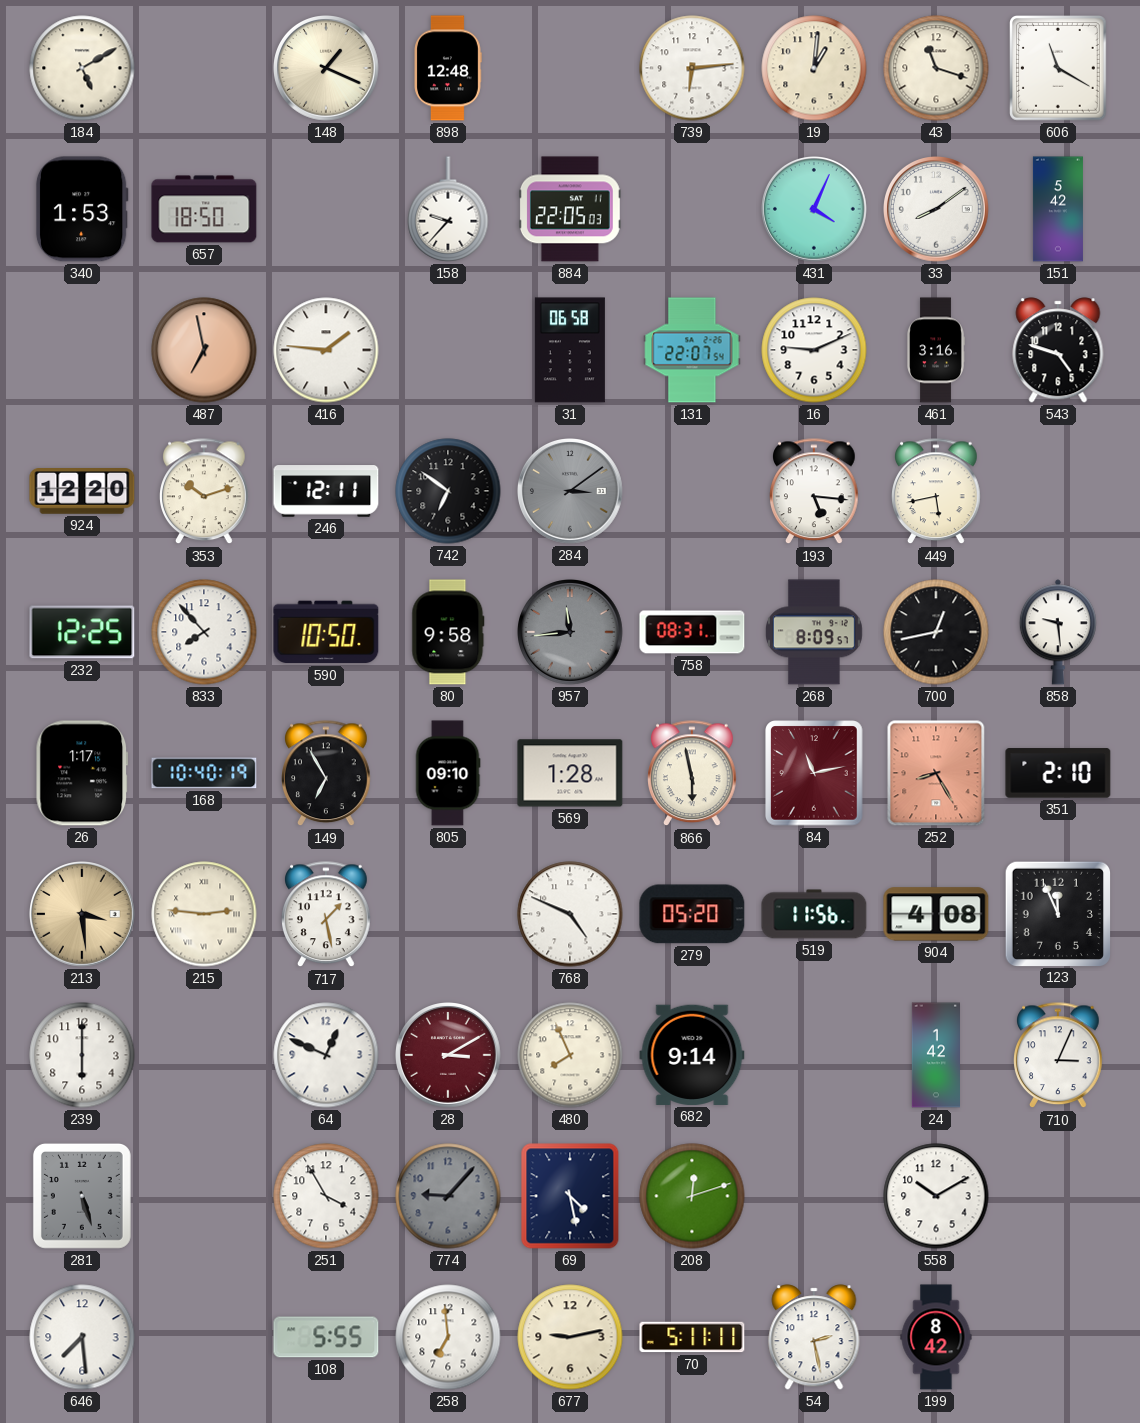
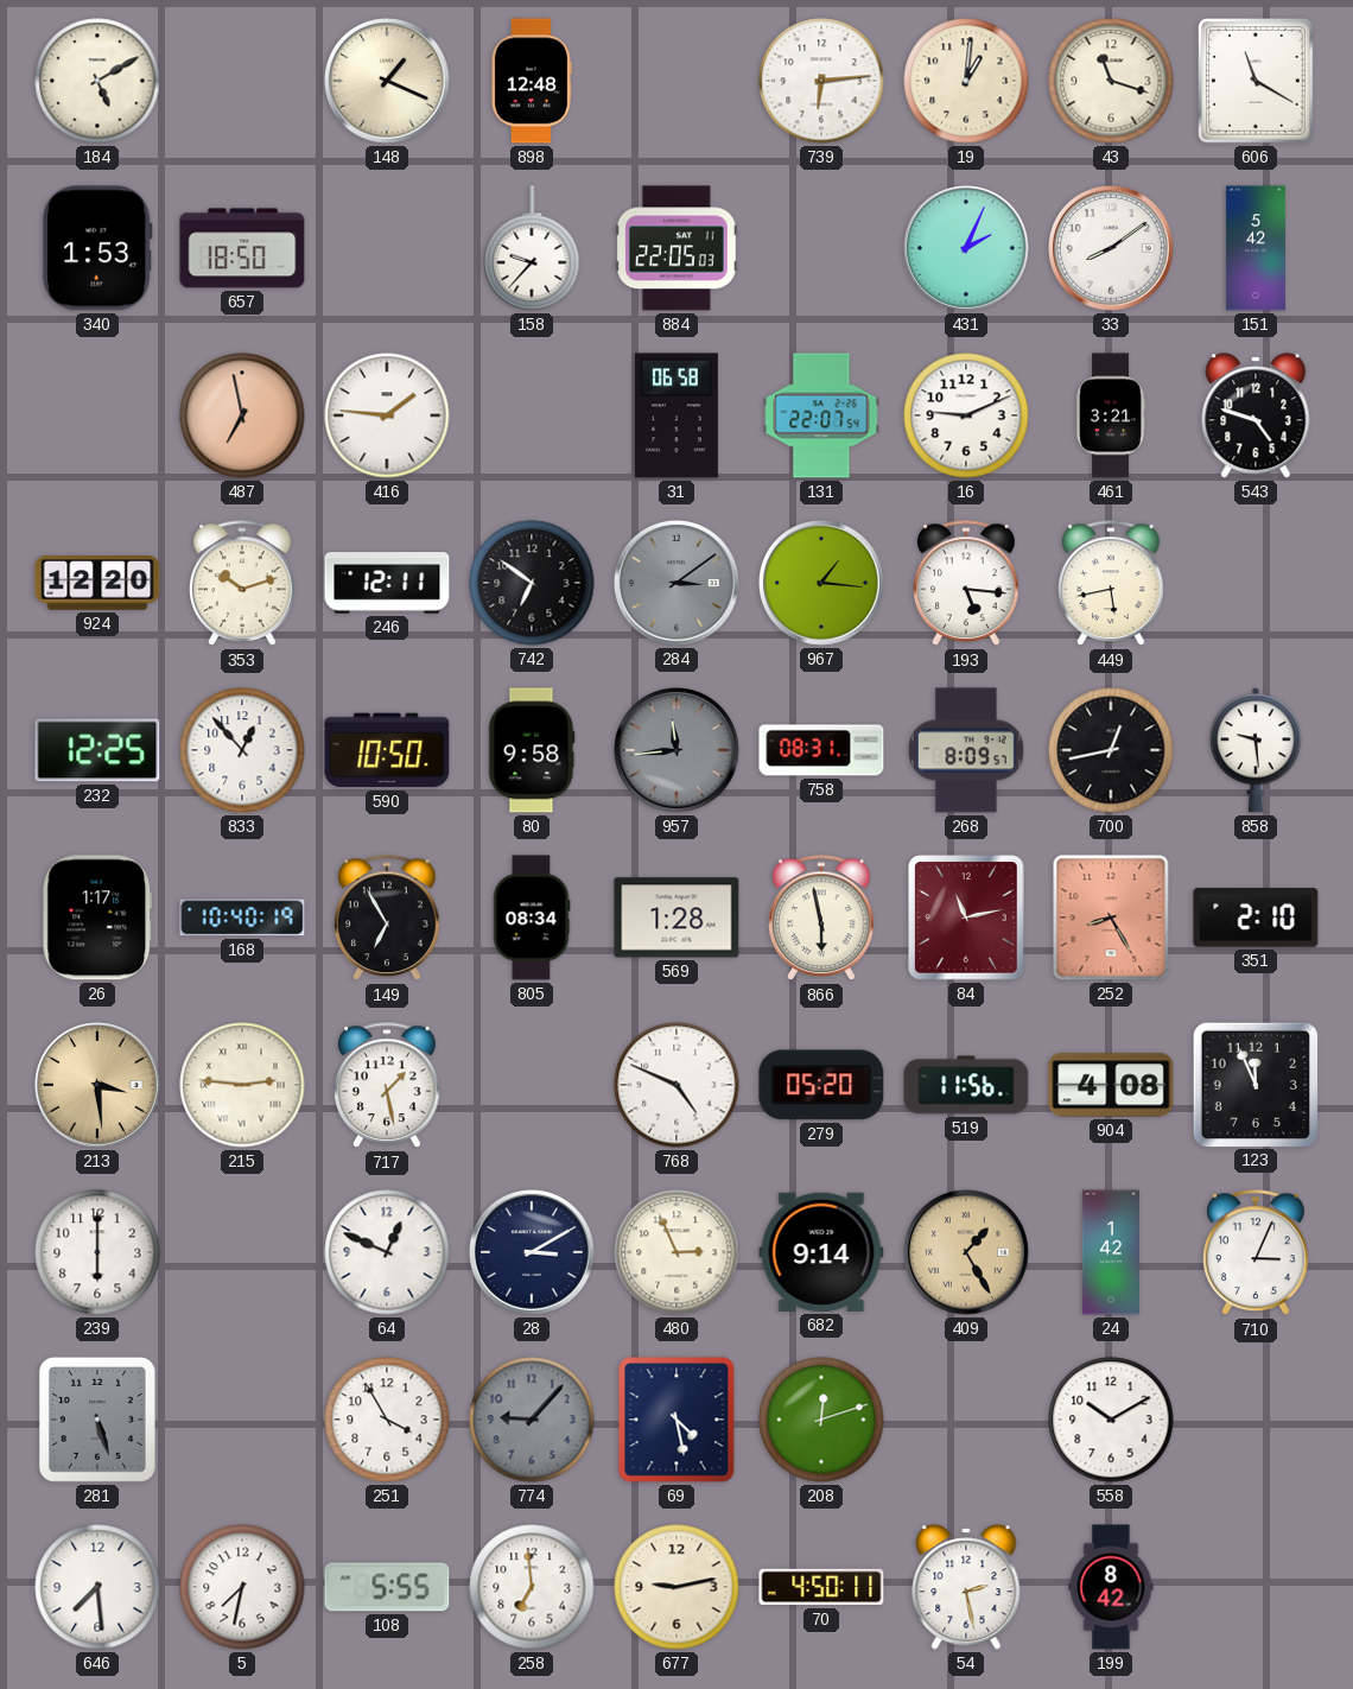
431: 4:04 -> 2:04
461: 3:16 -> 3:21
967: none -> 1:16
833: 7:53 -> 12:53
805: 09:10 -> 08:34
28 dial: burgundy -> navy
480: 7:56 -> 2:56
409: none -> 1:25
5: none -> 7:32
70: 5:11 -> 4:50
